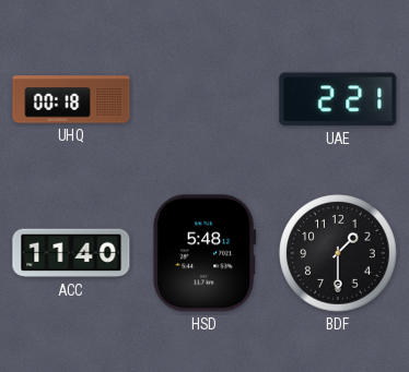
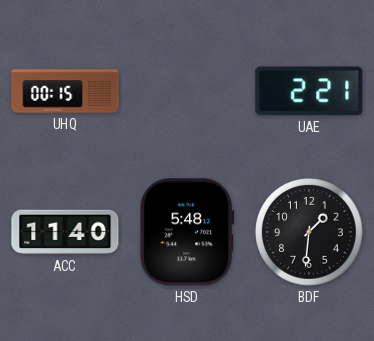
UHQ: 00:18 -> 00:15
BDF: 1:30 -> 1:31
